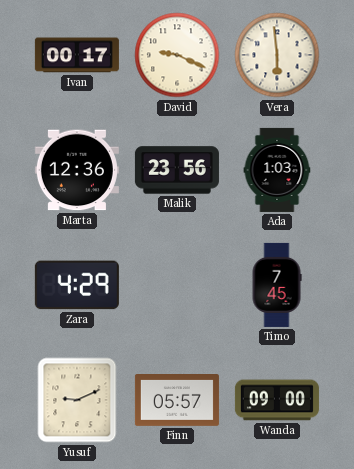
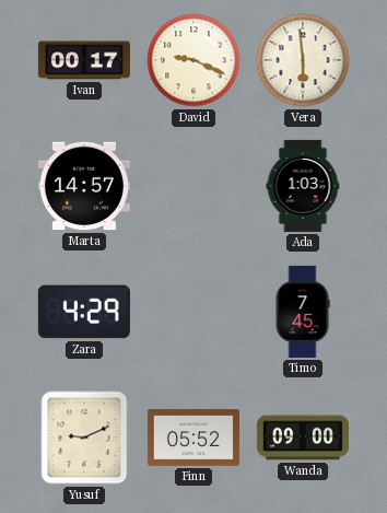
Marta: 12:36 -> 14:57
Malik: 23:56 -> none
Finn: 05:57 -> 05:52
